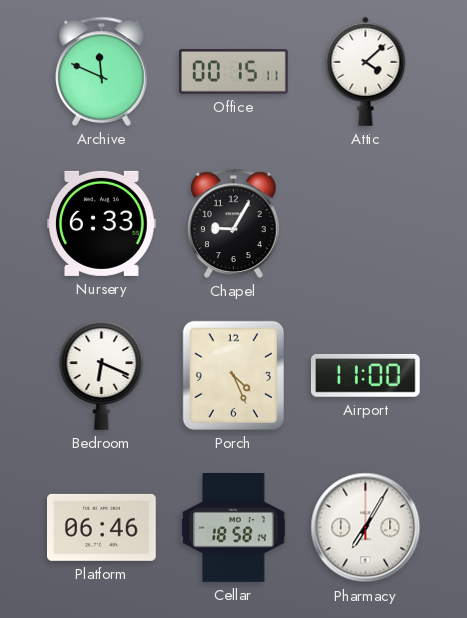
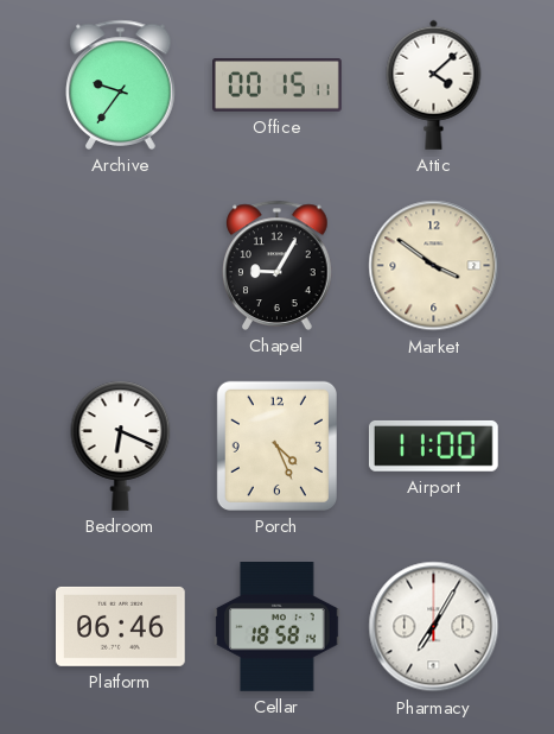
Archive: 11:49 -> 9:36
Nursery: 6:33 -> none
Market: none -> 3:51
